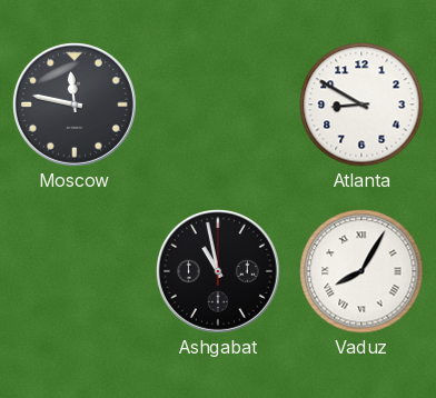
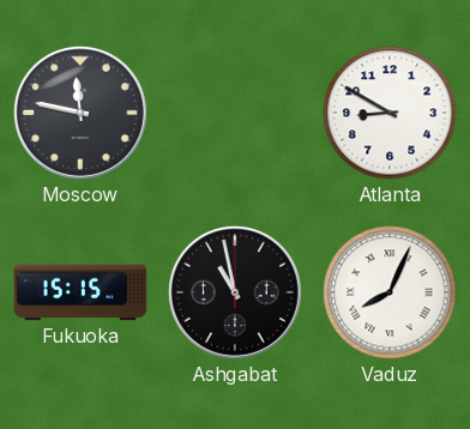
Fukuoka: none -> 15:15
Vaduz: 8:05 -> 8:04
